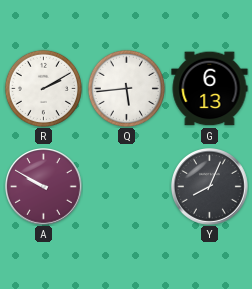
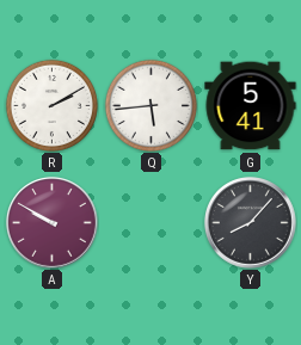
G: 6:13 -> 5:41
Y: 8:04 -> 8:07
